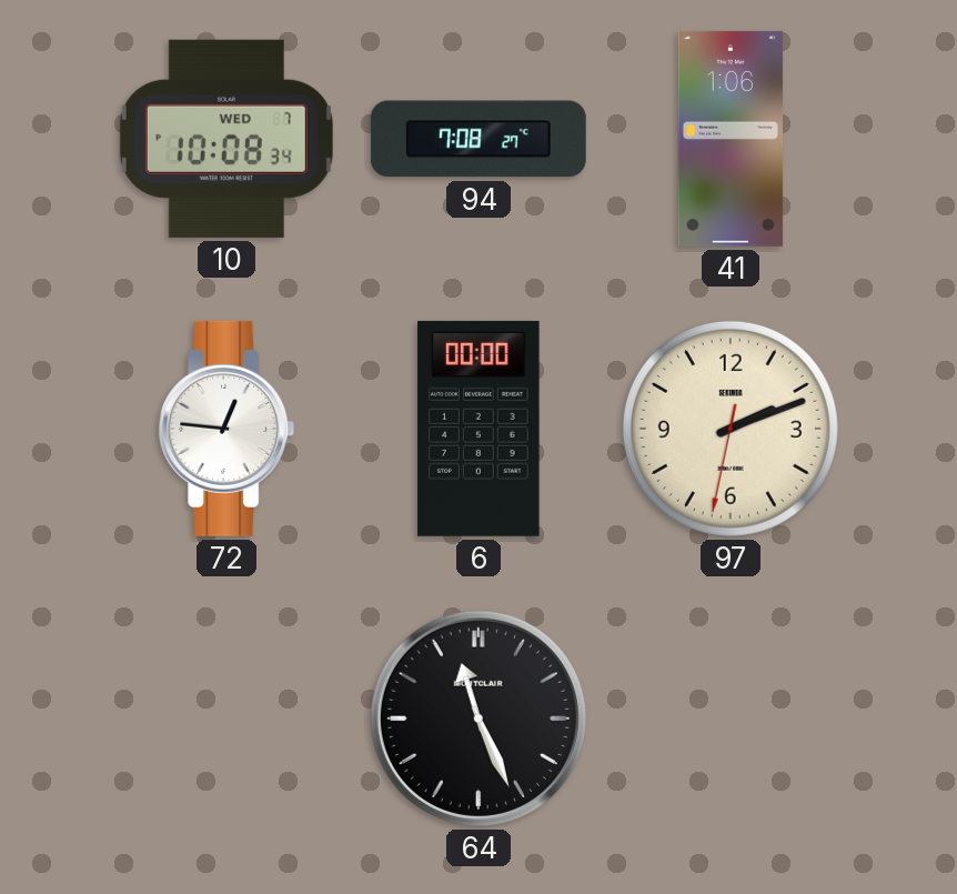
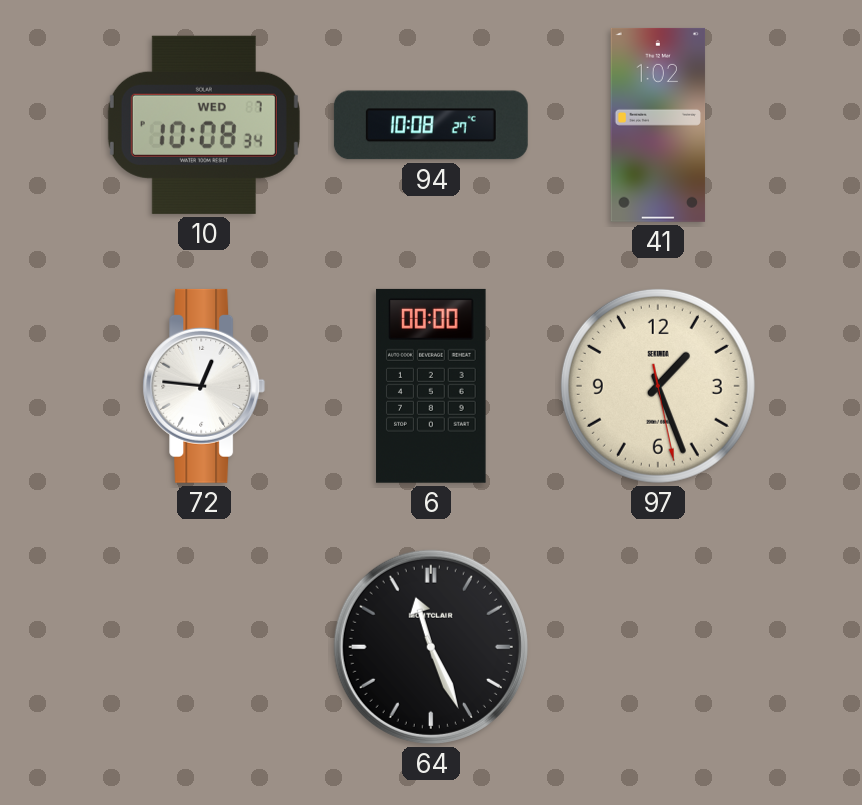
94: 7:08 -> 10:08
41: 1:06 -> 1:02
97: 2:11 -> 1:26
